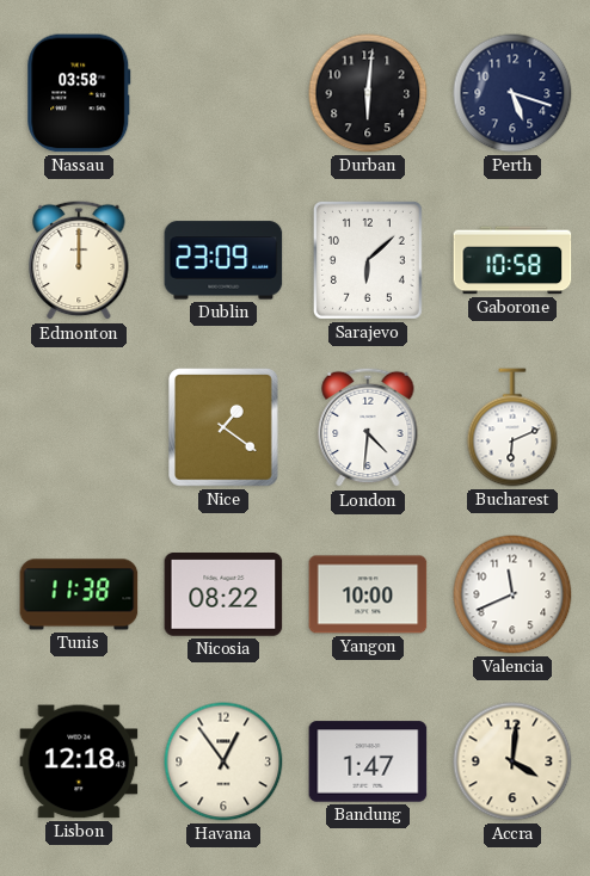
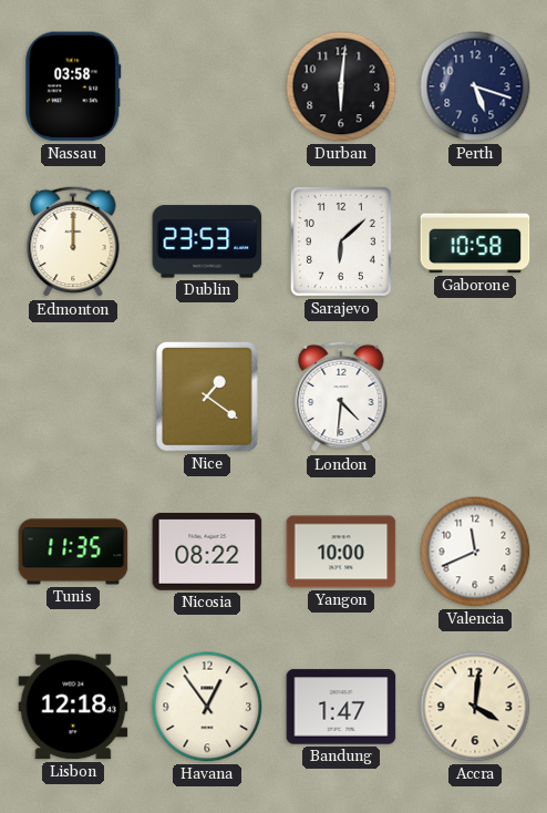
Dublin: 23:09 -> 23:53
Bucharest: 6:11 -> none
Tunis: 11:38 -> 11:35
